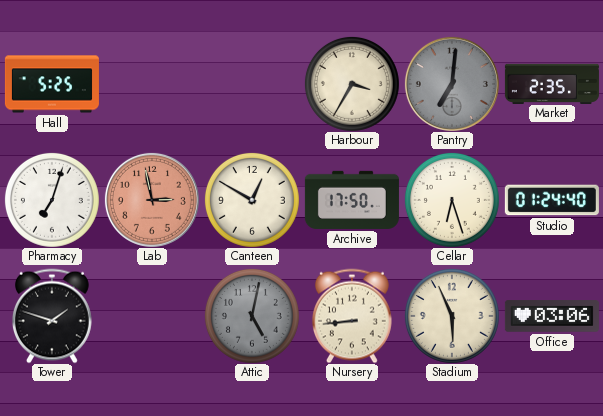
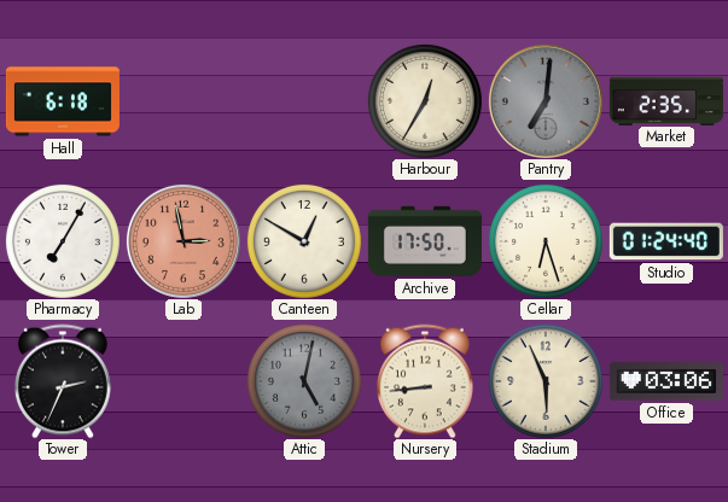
Hall: 5:25 -> 6:18
Harbour: 3:35 -> 12:35
Pharmacy: 7:03 -> 7:05
Tower: 1:48 -> 2:34
